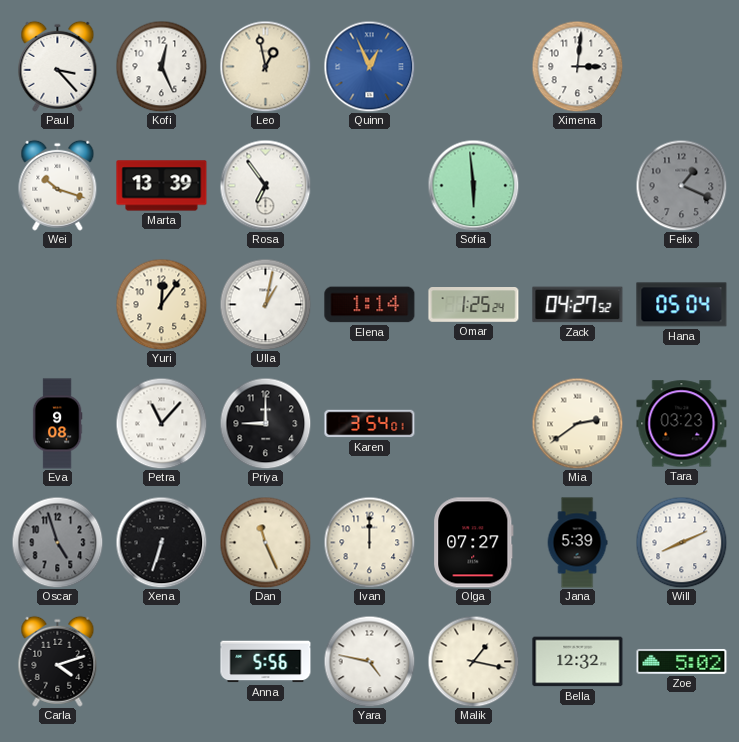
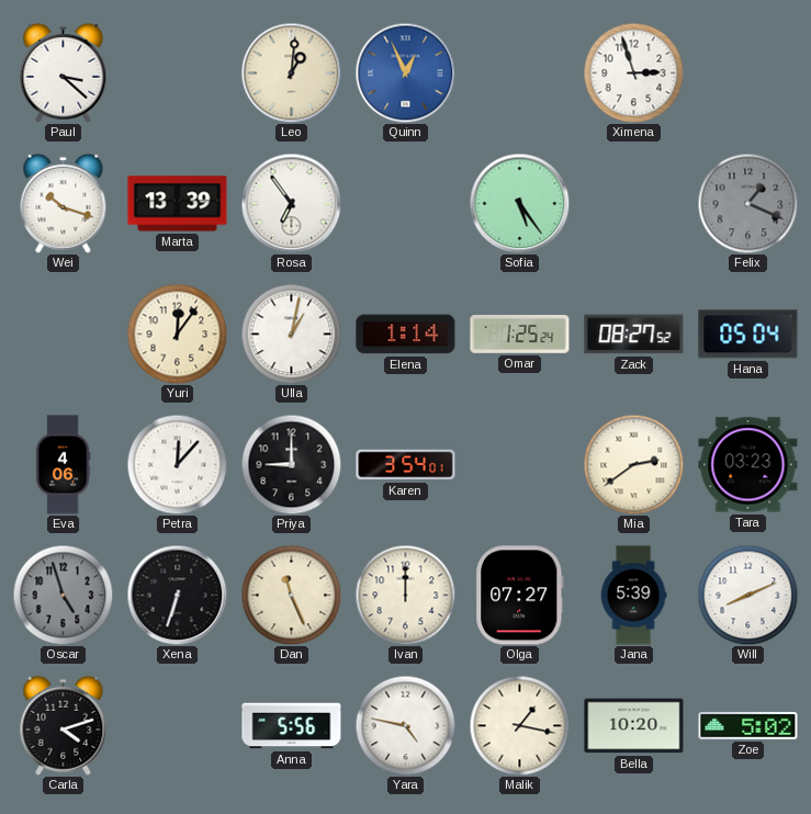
Paul: 3:23 -> 3:22
Kofi: 12:26 -> none
Leo: 12:58 -> 1:01
Ximena: 3:01 -> 2:57
Sofia: 5:59 -> 5:24
Zack: 04:27 -> 08:27
Eva: 9:08 -> 4:06
Petra: 11:07 -> 12:07
Bella: 12:32 -> 10:20
